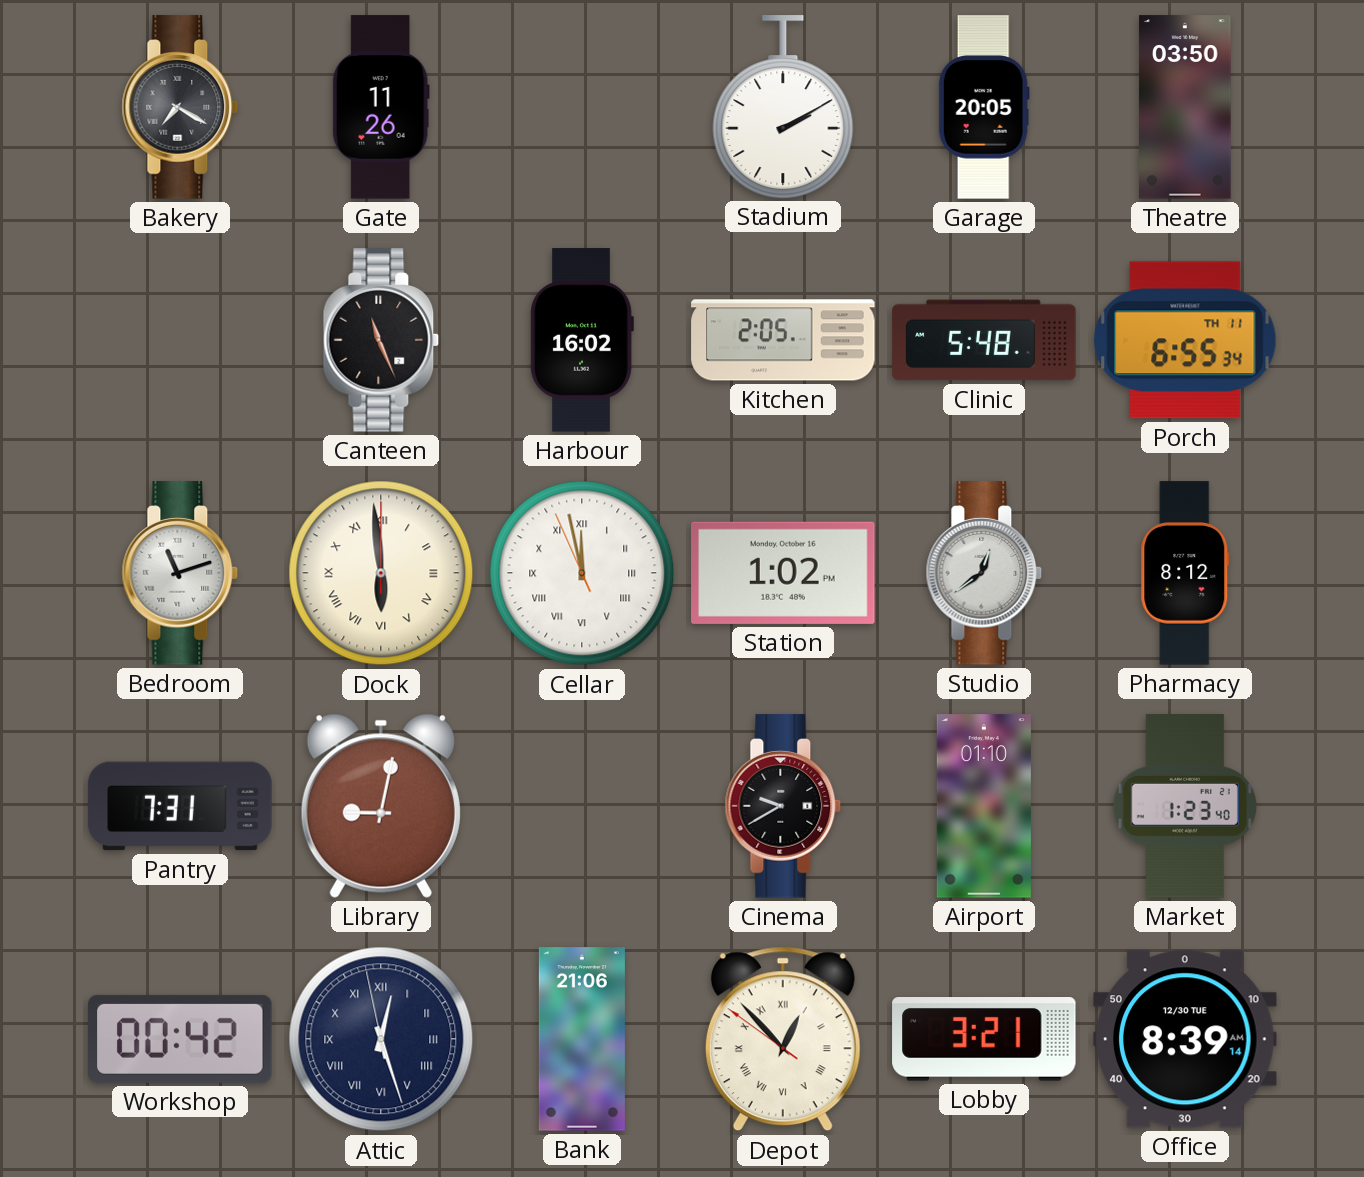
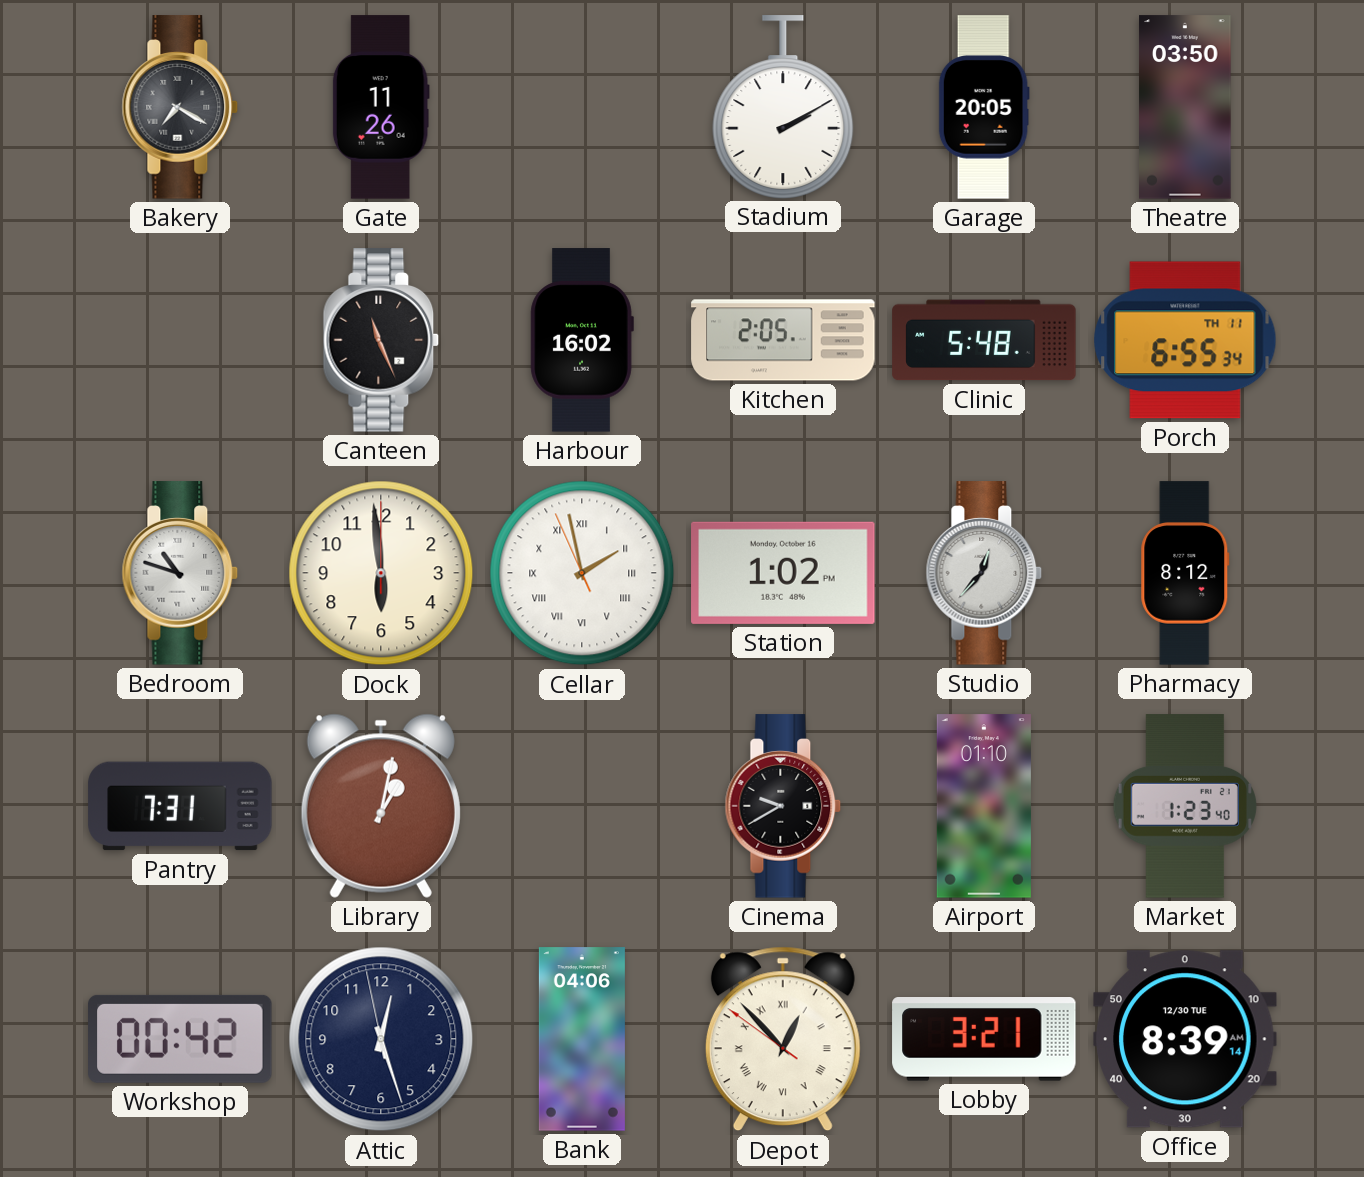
Bedroom: 11:12 -> 10:48
Dock numerals: Roman -> Arabic
Cellar: 11:57 -> 1:57
Studio: 12:39 -> 12:37
Library: 9:02 -> 1:02
Attic numerals: Roman -> Arabic
Bank: 21:06 -> 04:06
